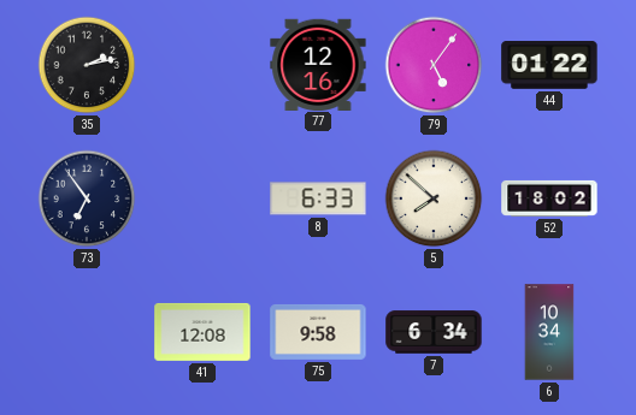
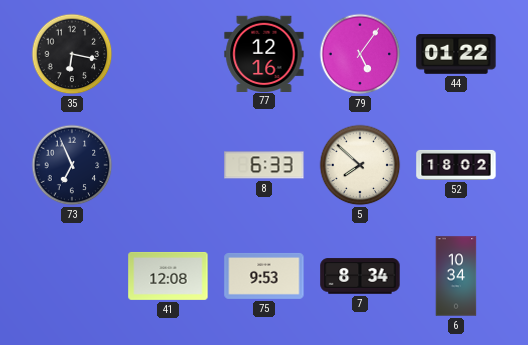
35: 2:13 -> 6:17
73: 6:54 -> 6:56
75: 9:58 -> 9:53
7: 6:34 -> 8:34
